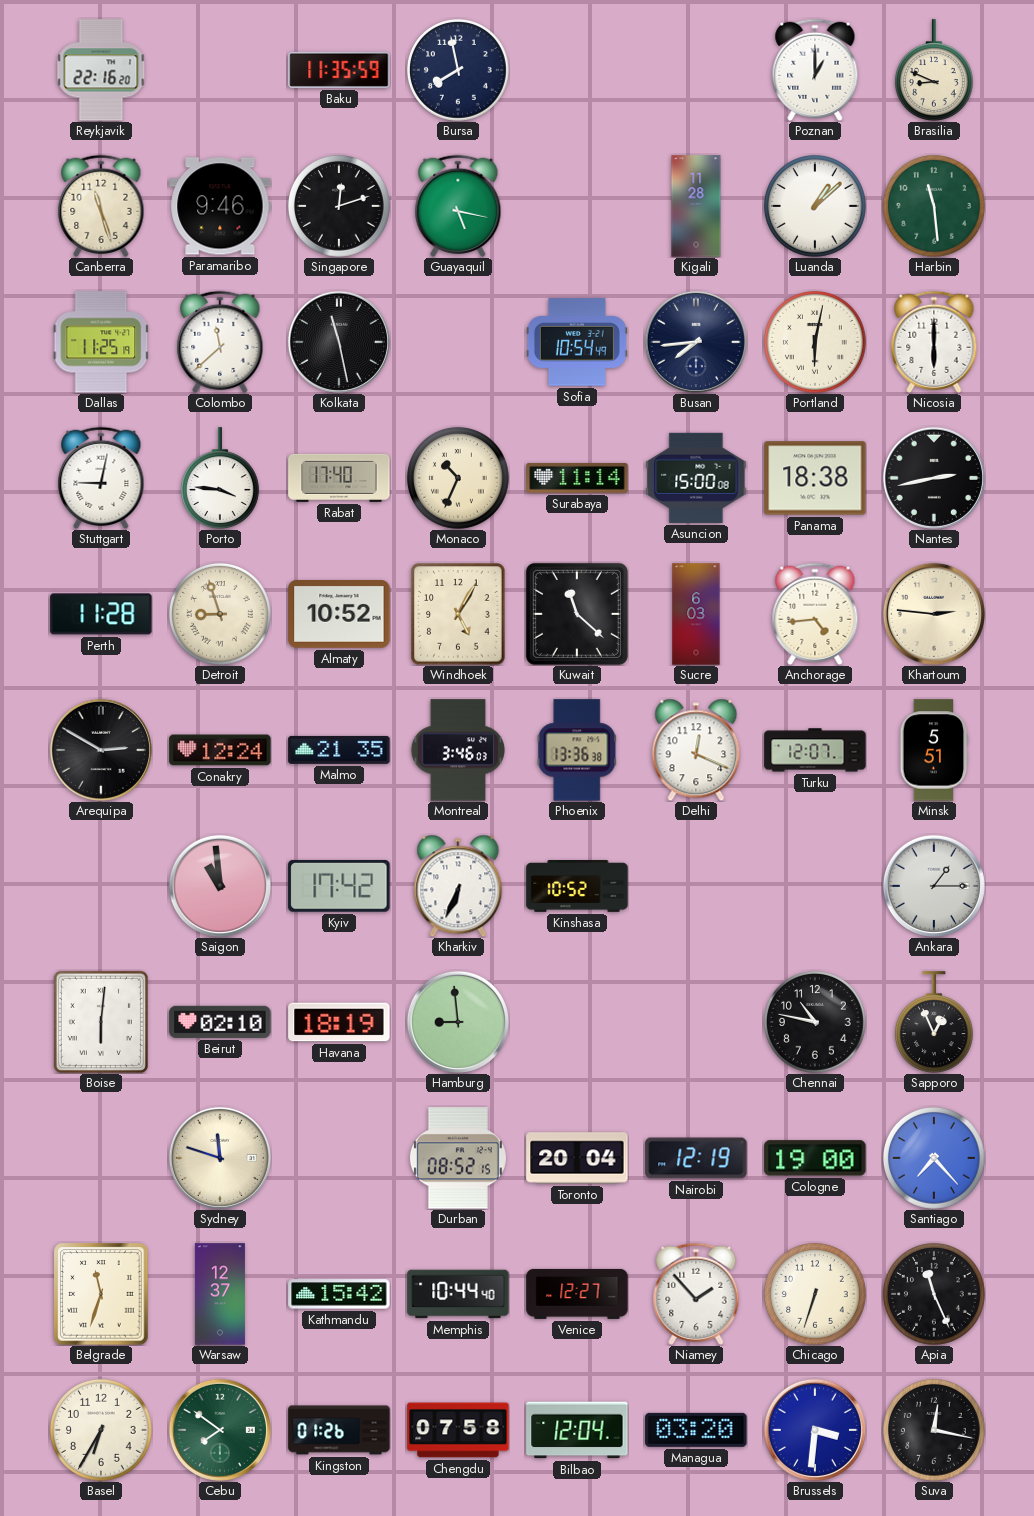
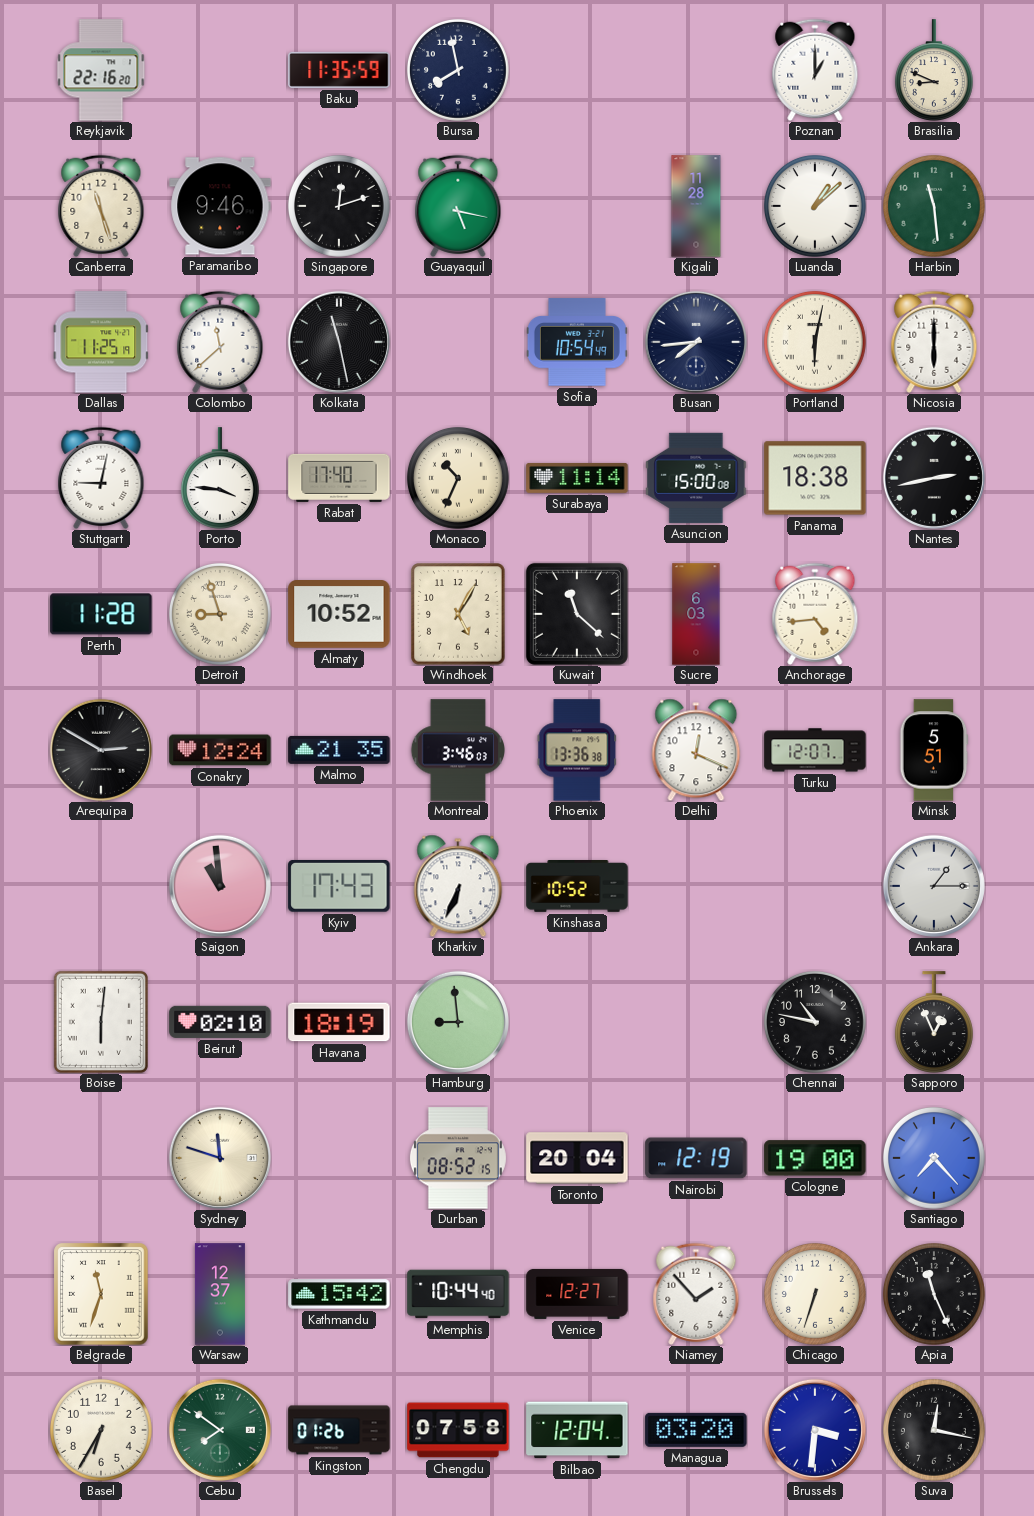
Khartoum: 2:46 -> none
Kyiv: 17:42 -> 17:43
